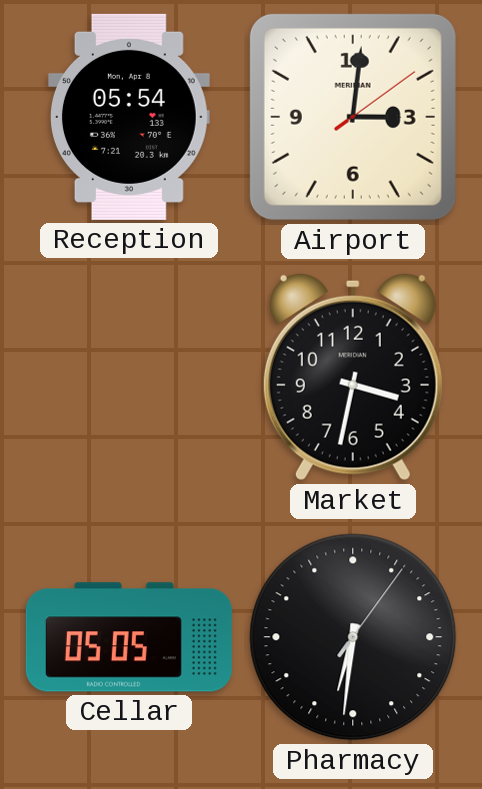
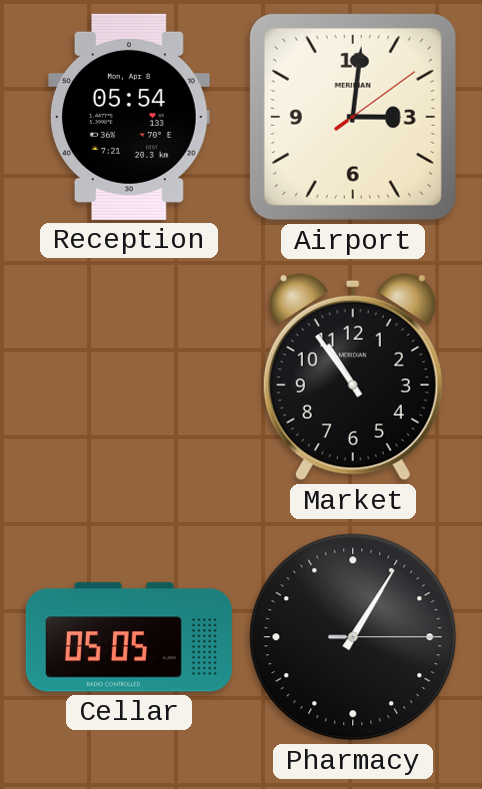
Market: 3:32 -> 10:54
Pharmacy: 6:31 -> 1:05
